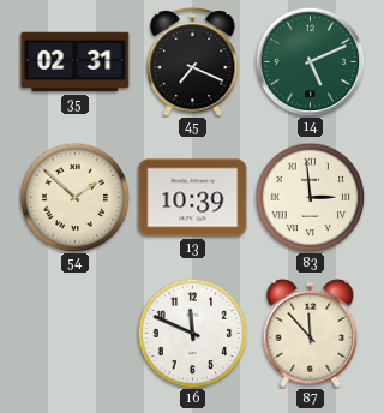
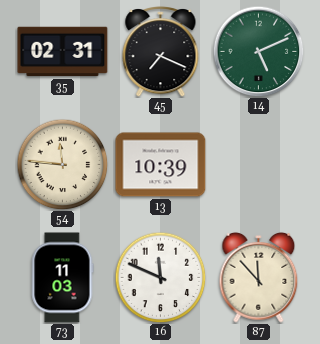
54: 1:52 -> 11:46
83: 2:59 -> none
73: none -> 11:03
